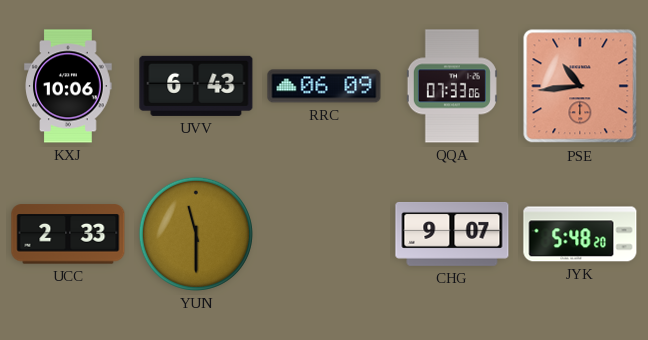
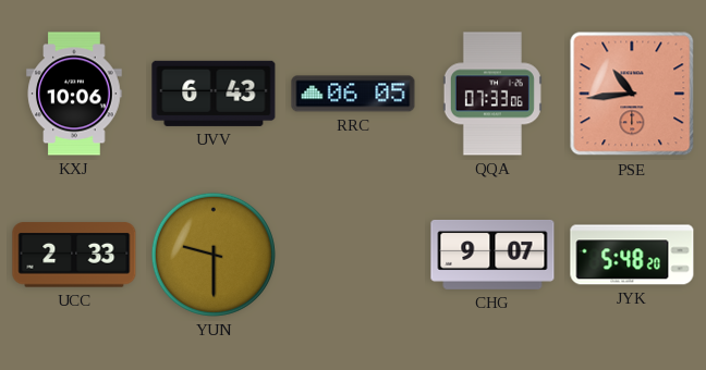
RRC: 06:09 -> 06:05
YUN: 11:30 -> 9:30
